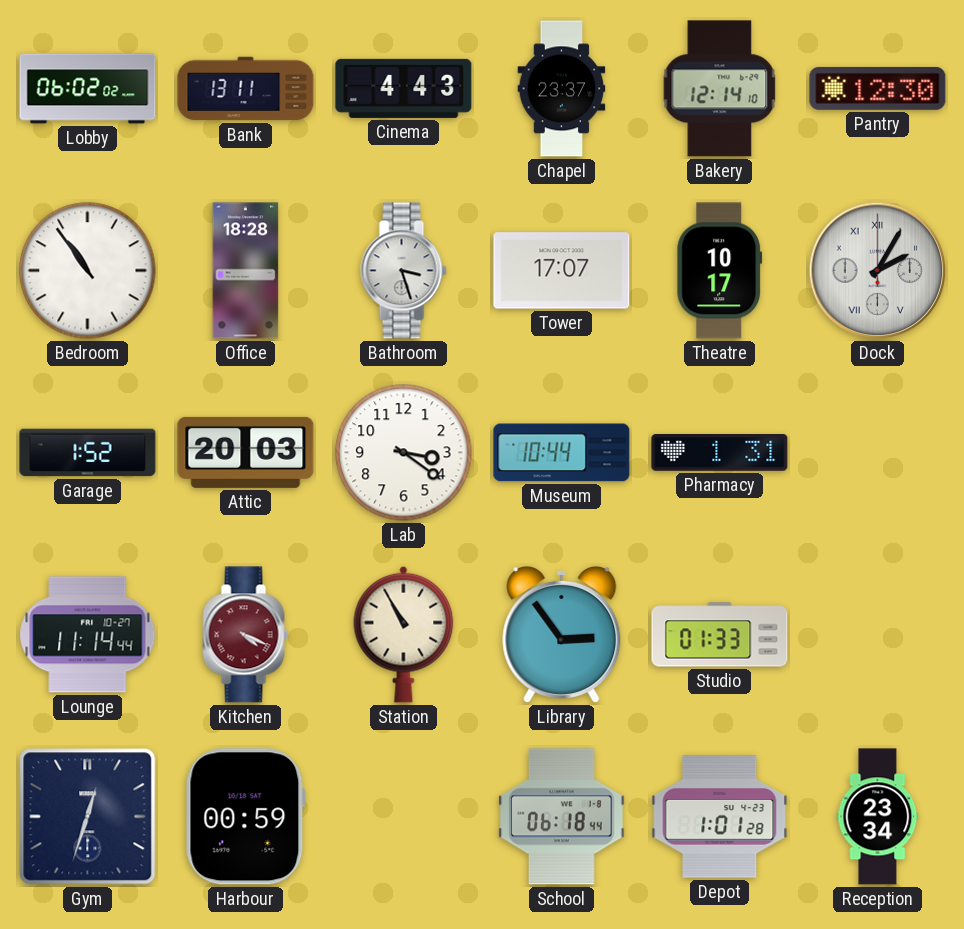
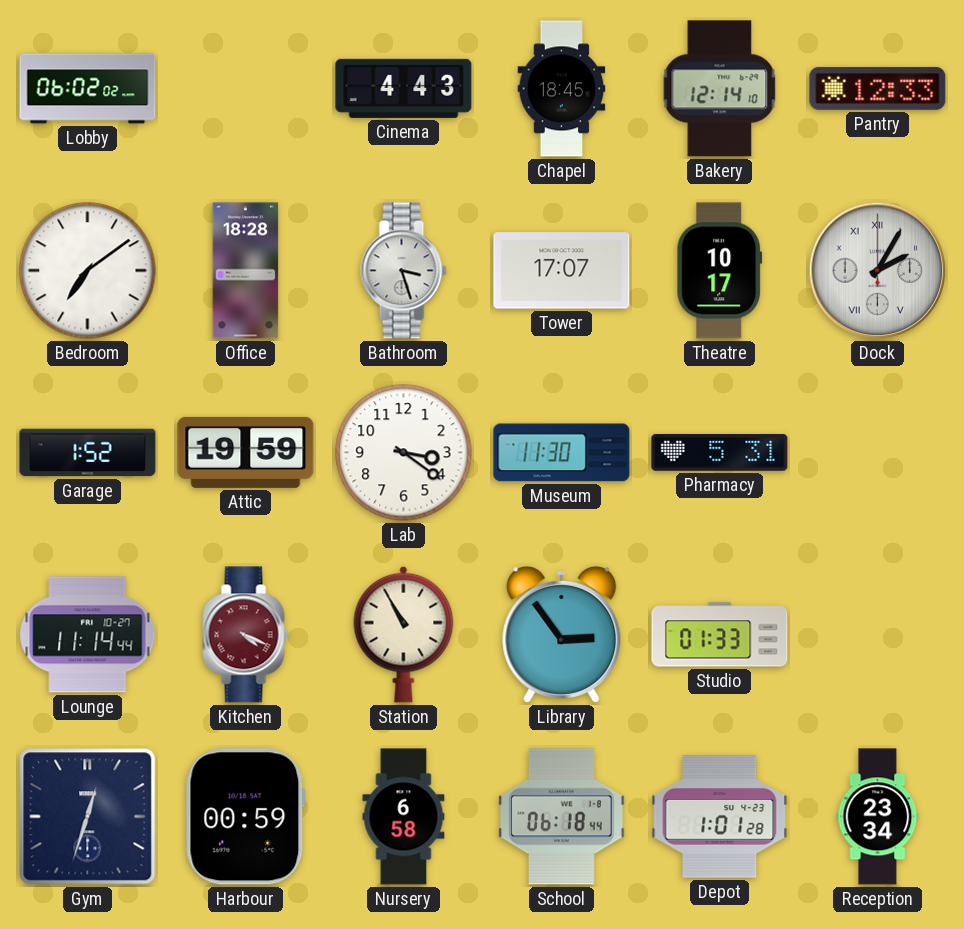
Bank: 13:11 -> none
Chapel: 23:37 -> 18:45
Pantry: 12:30 -> 12:33
Bedroom: 10:54 -> 7:09
Attic: 20:03 -> 19:59
Museum: 10:44 -> 11:30
Pharmacy: 1:31 -> 5:31
Nursery: none -> 6:58
